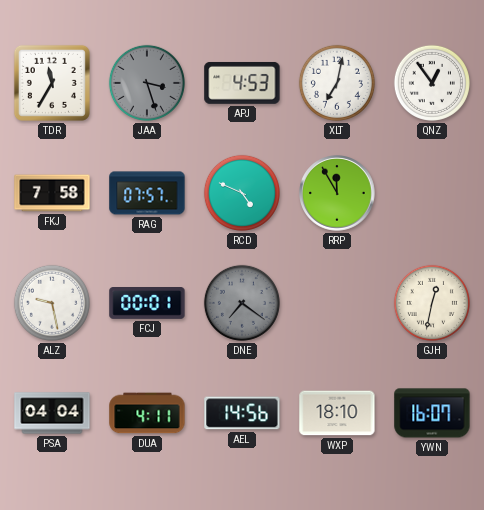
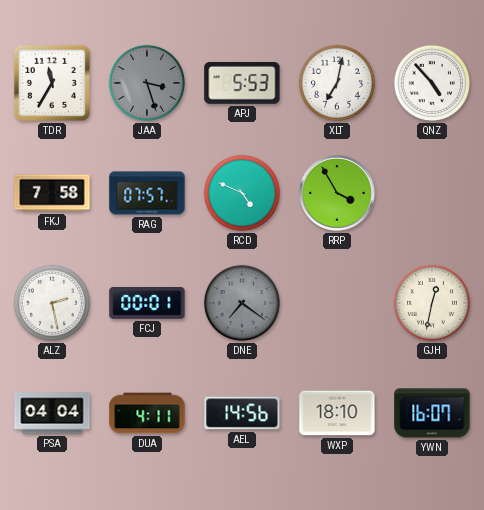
APJ: 4:53 -> 5:53
QNZ: 12:54 -> 4:53
RRP: 11:55 -> 3:55
ALZ: 9:28 -> 2:28
